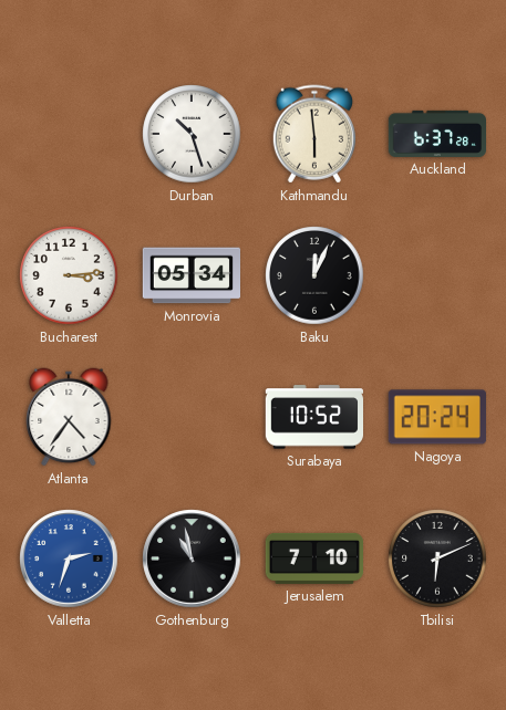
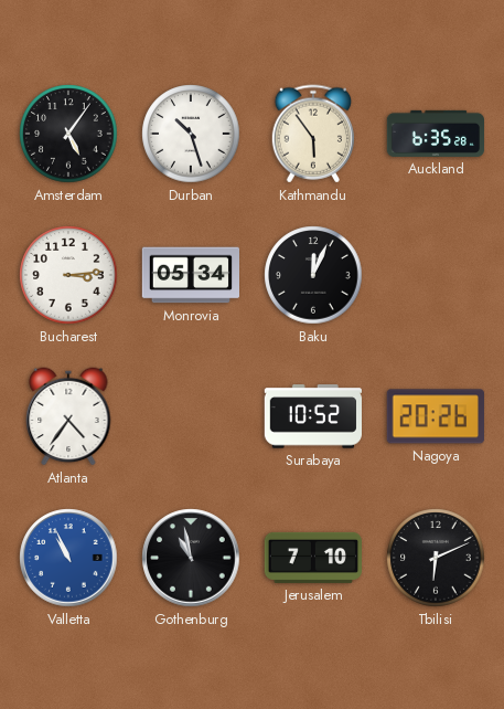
Amsterdam: none -> 5:06
Kathmandu: 5:59 -> 5:54
Auckland: 6:37 -> 6:35
Nagoya: 20:24 -> 20:26
Valletta: 2:33 -> 10:56
